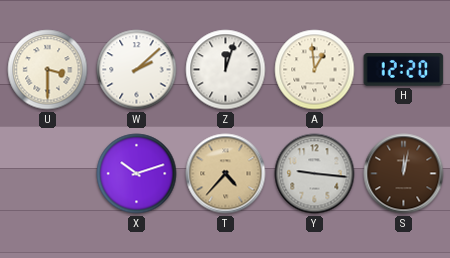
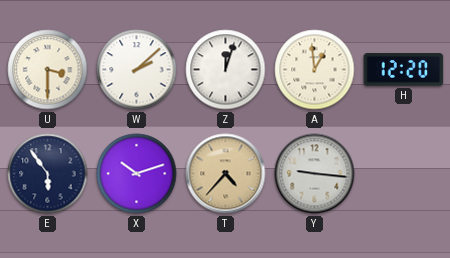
E: none -> 5:54
S: 12:02 -> none
